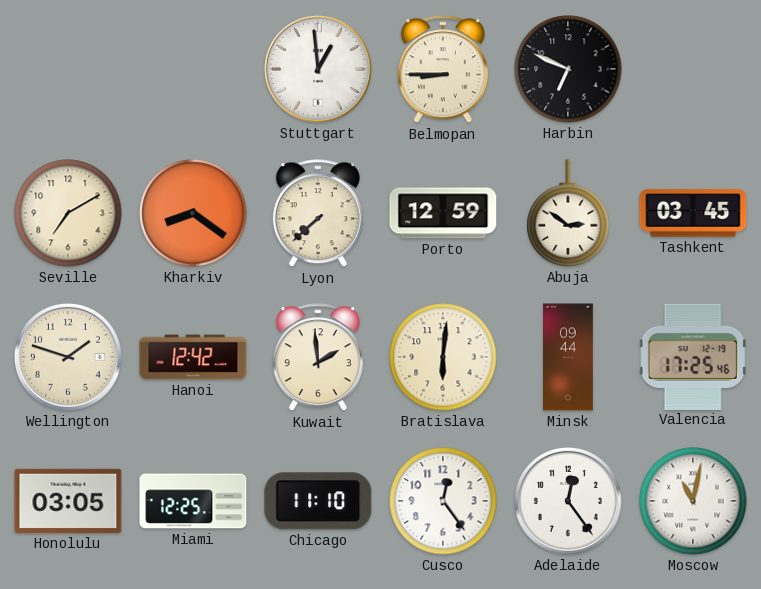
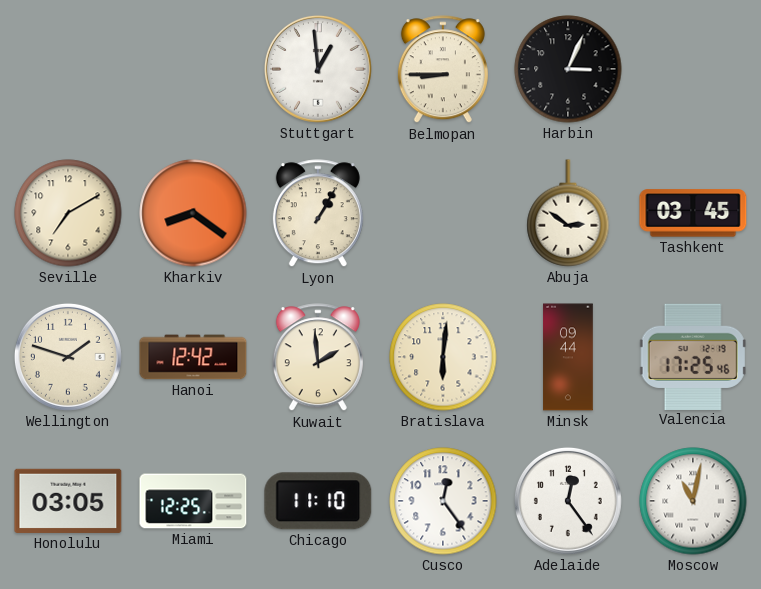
Harbin: 6:49 -> 3:04
Lyon: 7:38 -> 1:05
Porto: 12:59 -> none
